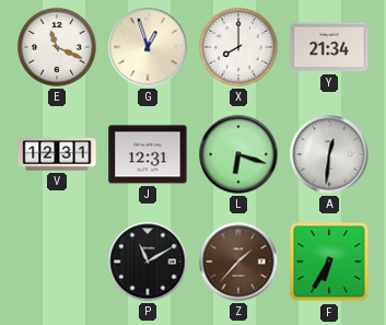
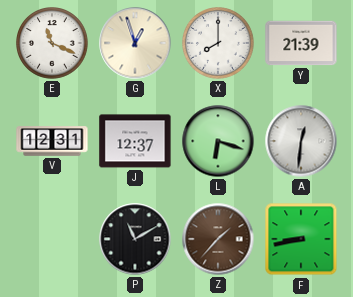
Y: 21:34 -> 21:39
J: 12:31 -> 12:37
F: 6:35 -> 8:43
